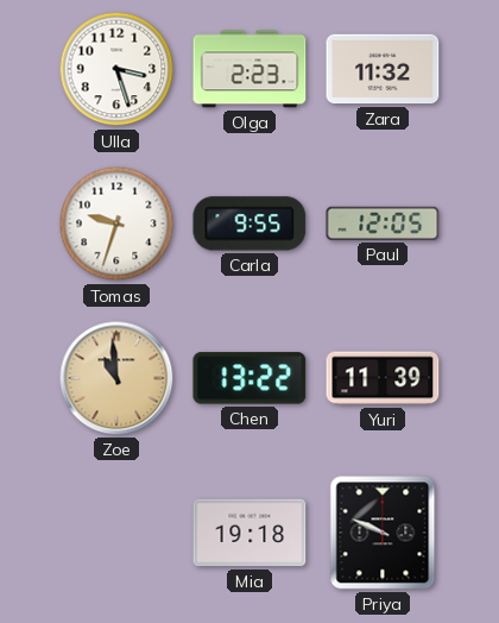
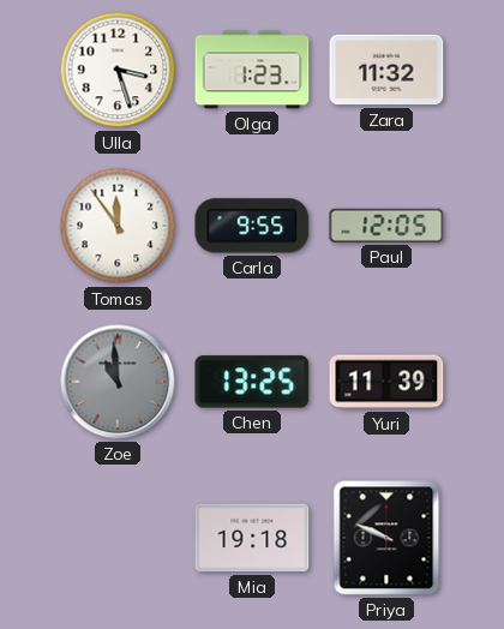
Olga: 2:23 -> 1:23
Tomas: 9:33 -> 11:54
Zoe dial: champagne -> grey
Chen: 13:22 -> 13:25
